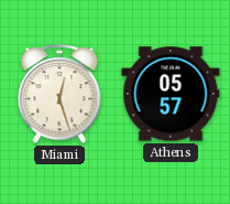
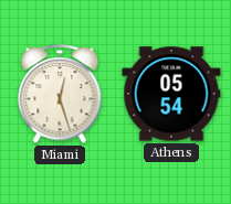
Athens: 05:57 -> 05:54
